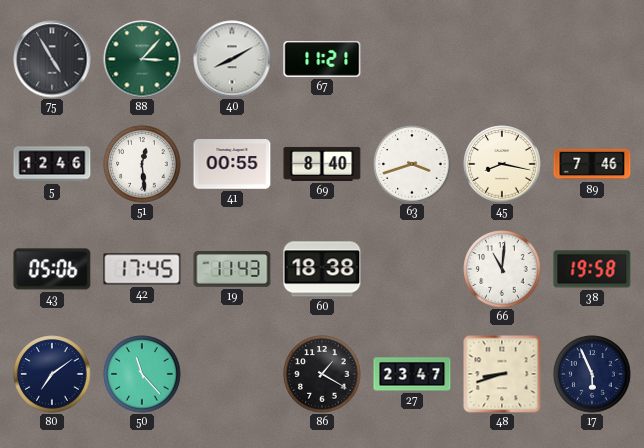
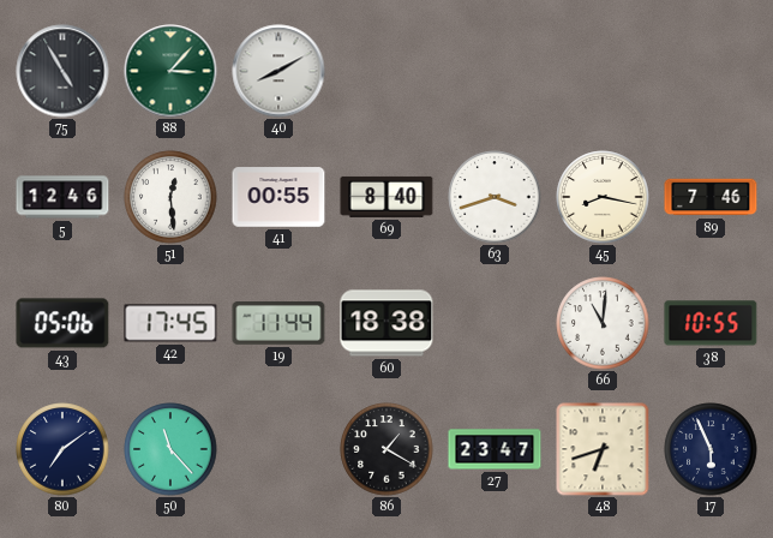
67: 11:21 -> none
19: 11:43 -> 11:44
38: 19:58 -> 10:55
48: 8:42 -> 6:42
